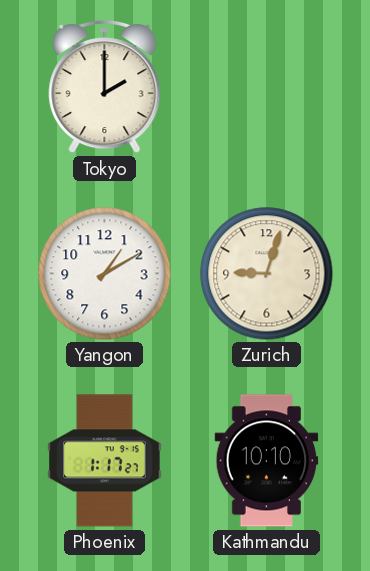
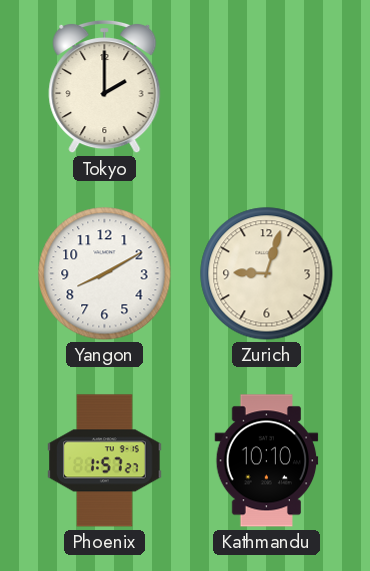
Yangon: 1:10 -> 8:10
Phoenix: 1:17 -> 1:57
